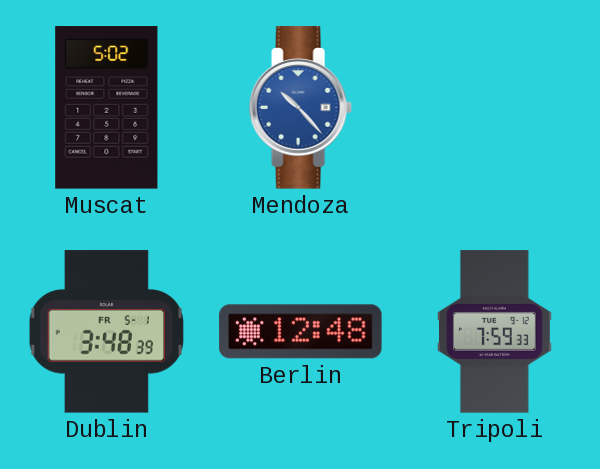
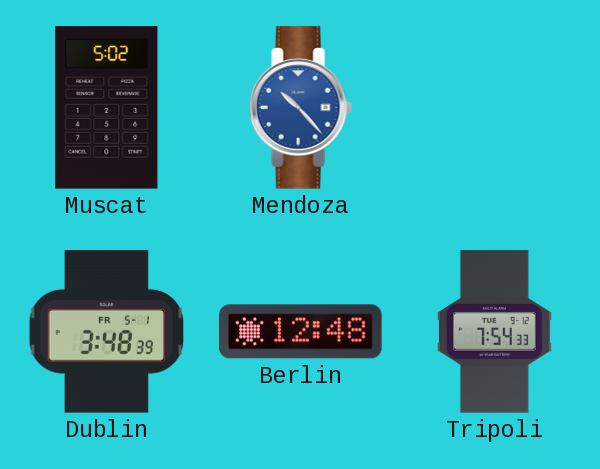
Tripoli: 7:59 -> 7:54
